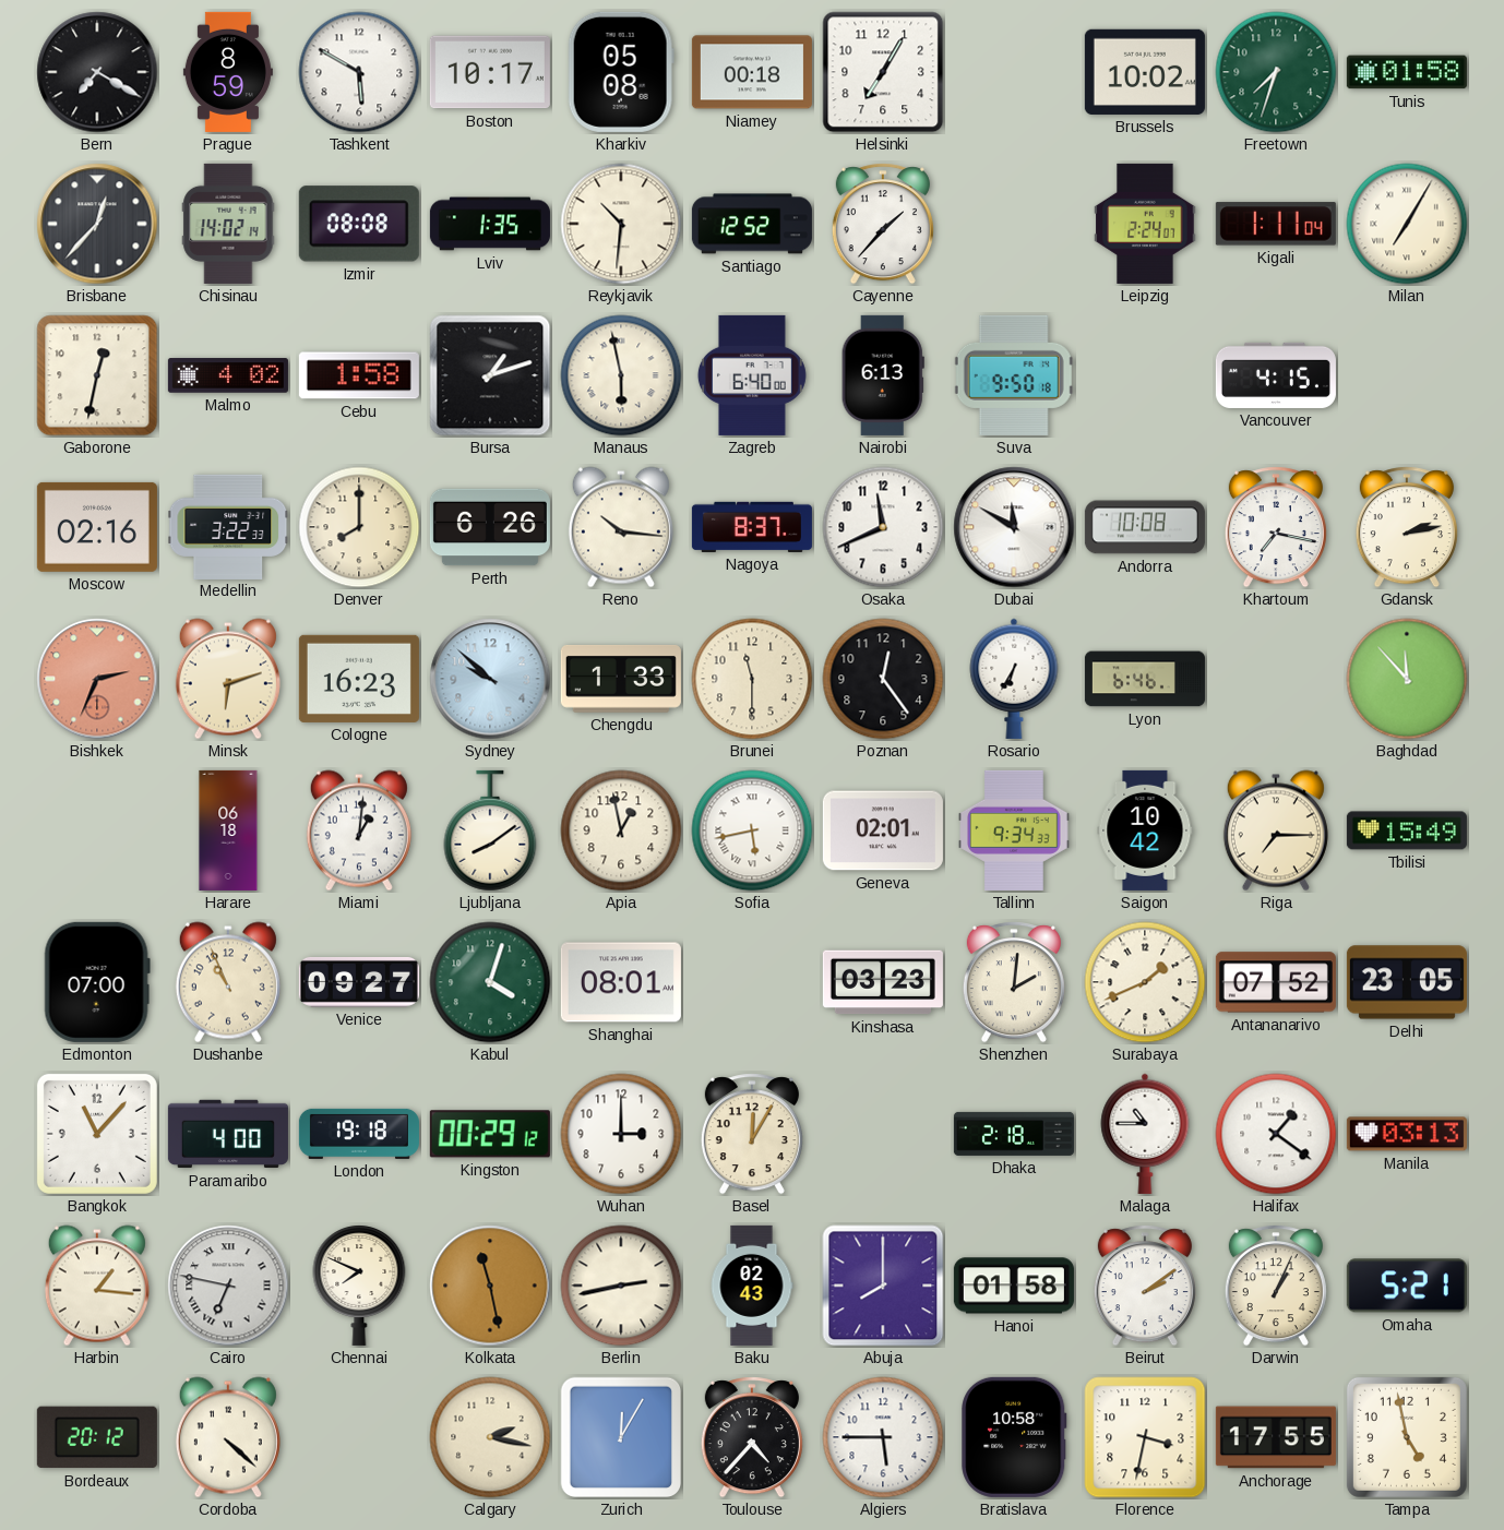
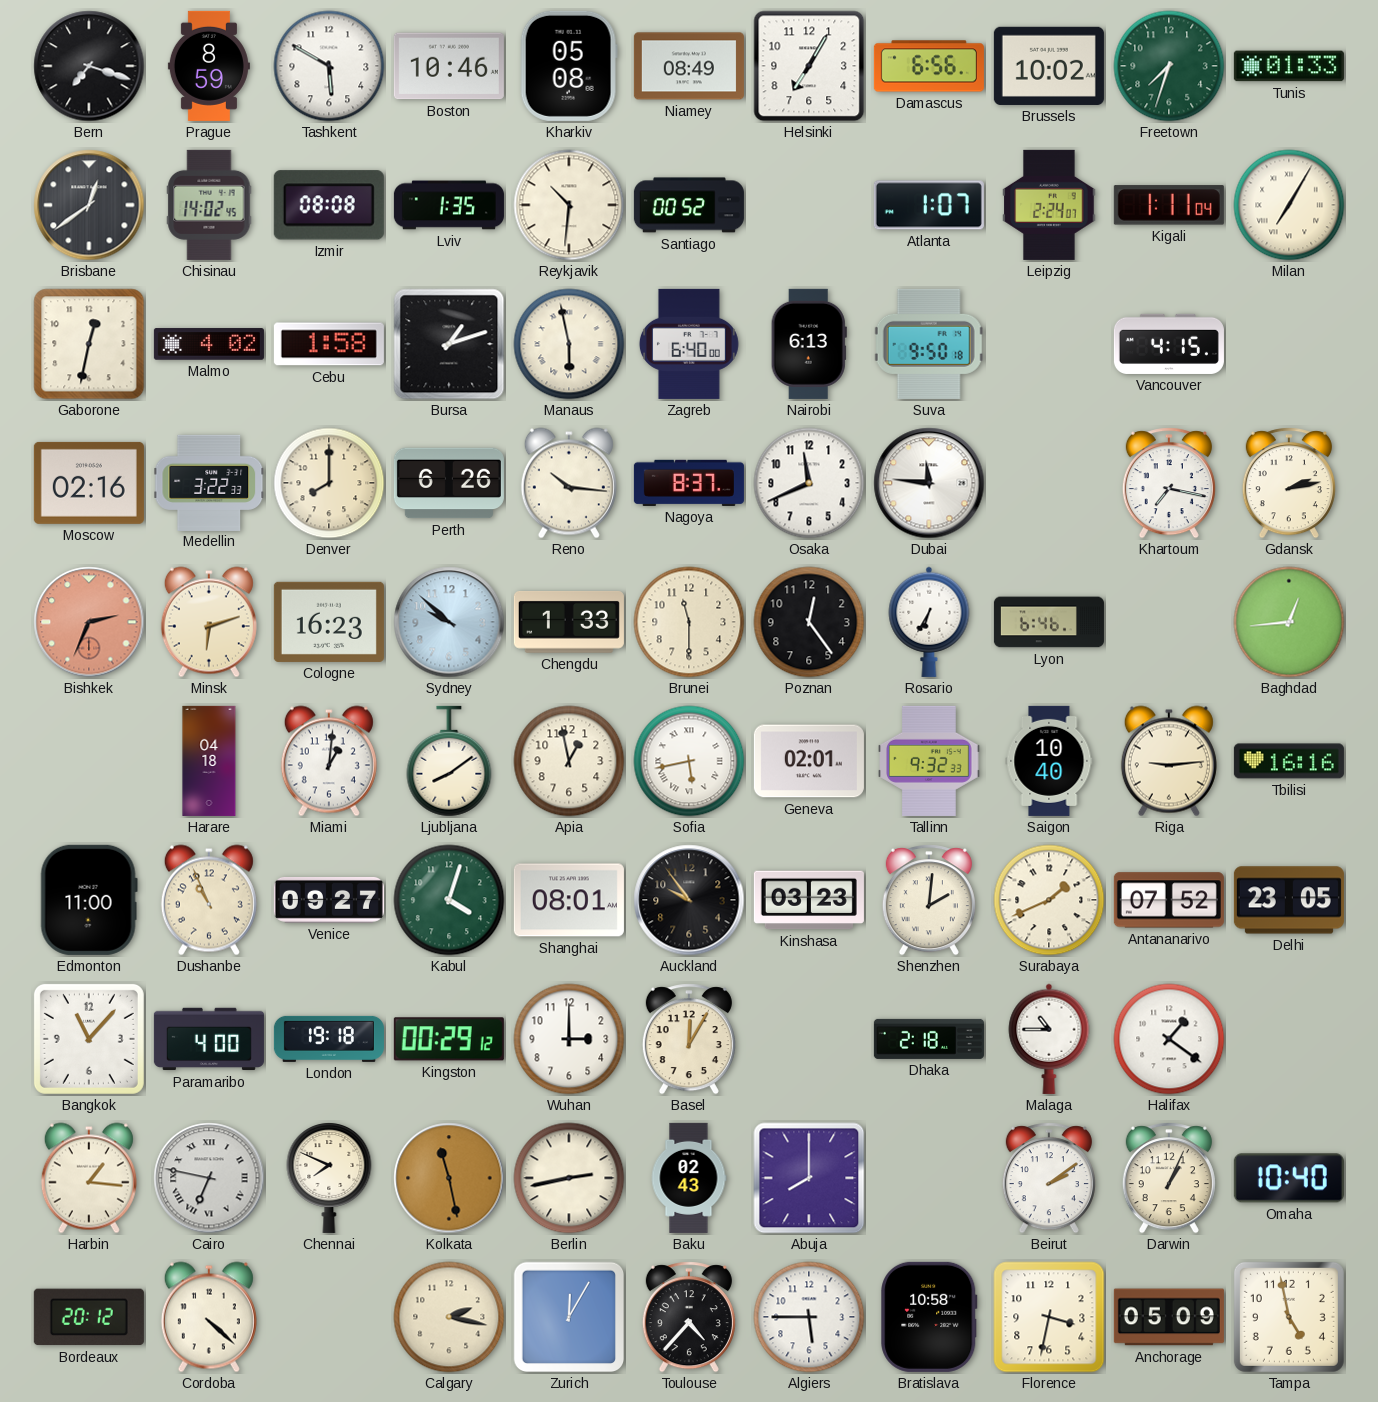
Bern: 7:20 -> 7:18
Boston: 10:17 -> 10:46
Niamey: 00:18 -> 08:49
Damascus: none -> 6:56
Tunis: 01:58 -> 01:33
Brisbane: 12:37 -> 12:39
Chisinau: 14:02:14 -> 14:02:45
Santiago: 12:52 -> 00:52
Cayenne: 1:37 -> none
Atlanta: none -> 1:07
Dubai: 11:50 -> 11:46
Andorra: 10:08 -> none
Baghdad: 11:53 -> 12:44
Harare: 06:18 -> 04:18
Tallinn: 9:34 -> 9:32
Saigon: 10:42 -> 10:40
Riga: 7:15 -> 9:14
Tbilisi: 15:49 -> 16:16
Edmonton: 07:00 -> 11:00
Auckland: none -> 9:54
Manila: 03:13 -> none
Hanoi: 01:58 -> none
Omaha: 5:21 -> 10:40
Anchorage: 17:55 -> 05:09
